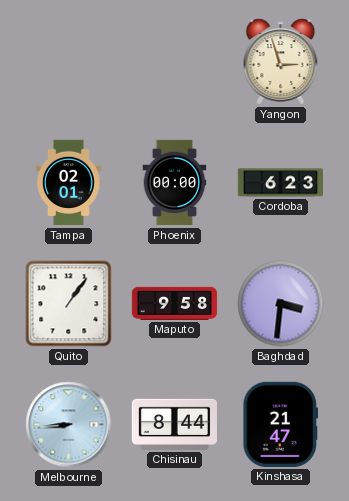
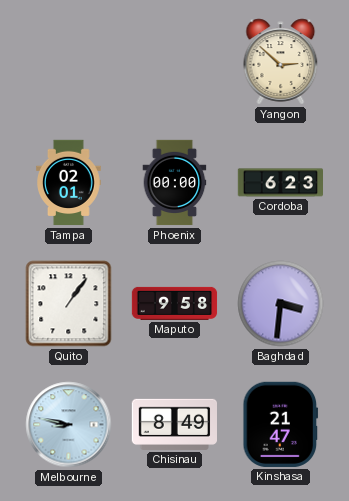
Yangon: 2:57 -> 2:52
Melbourne: 8:44 -> 8:47
Chisinau: 8:44 -> 8:49
